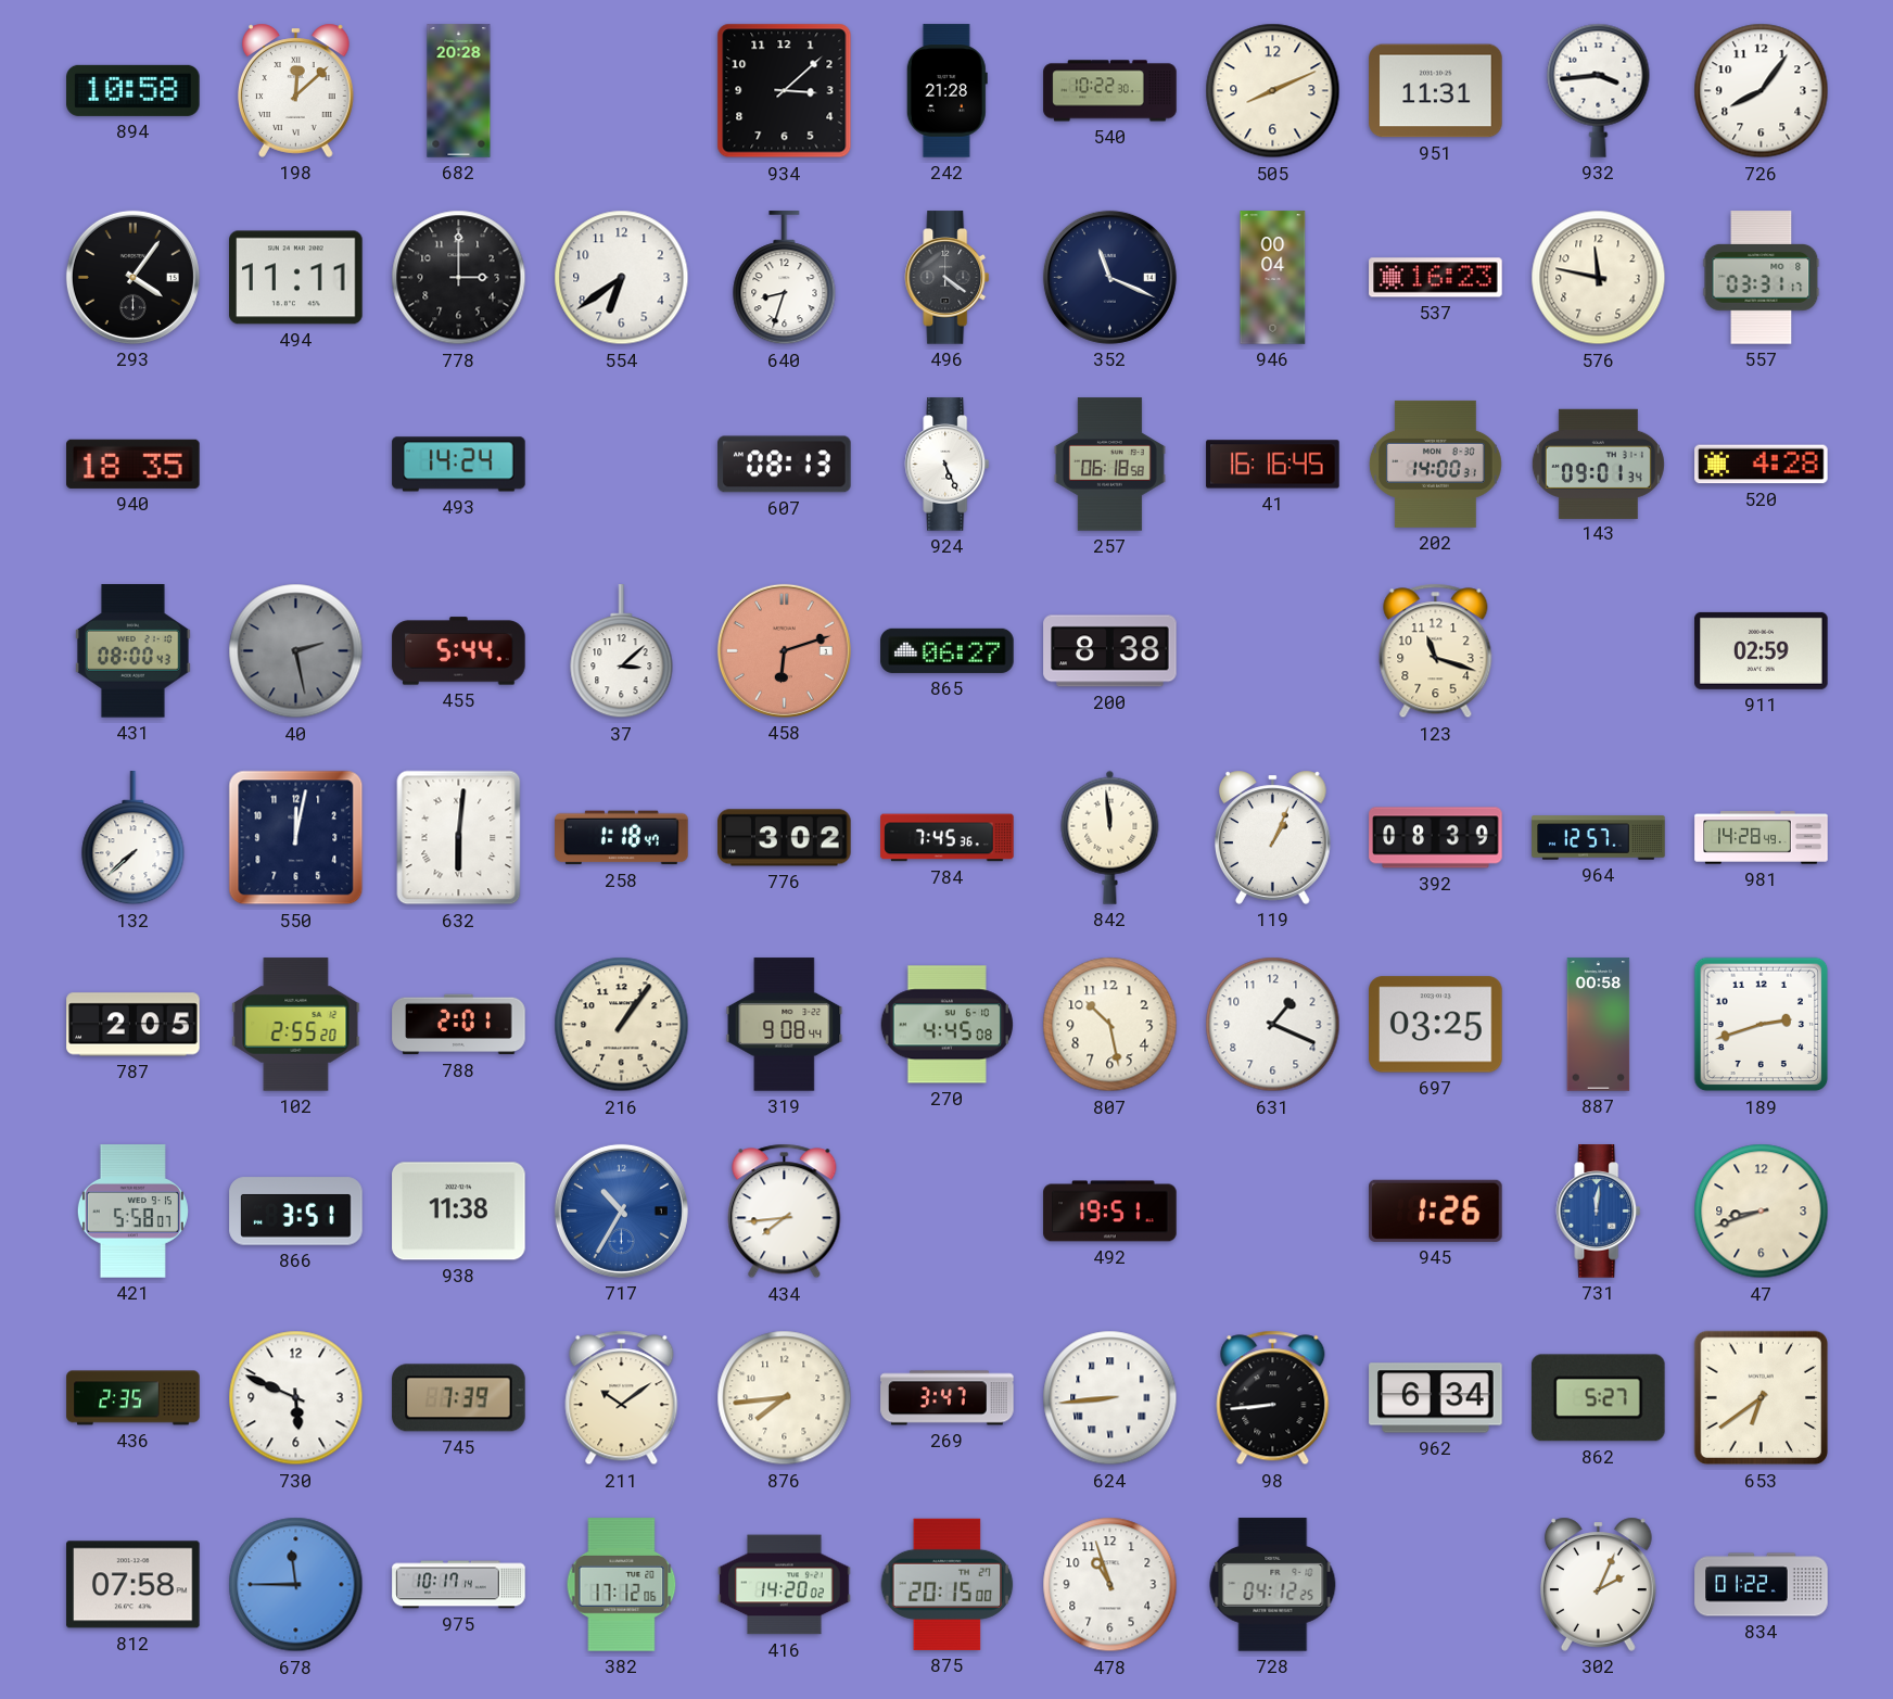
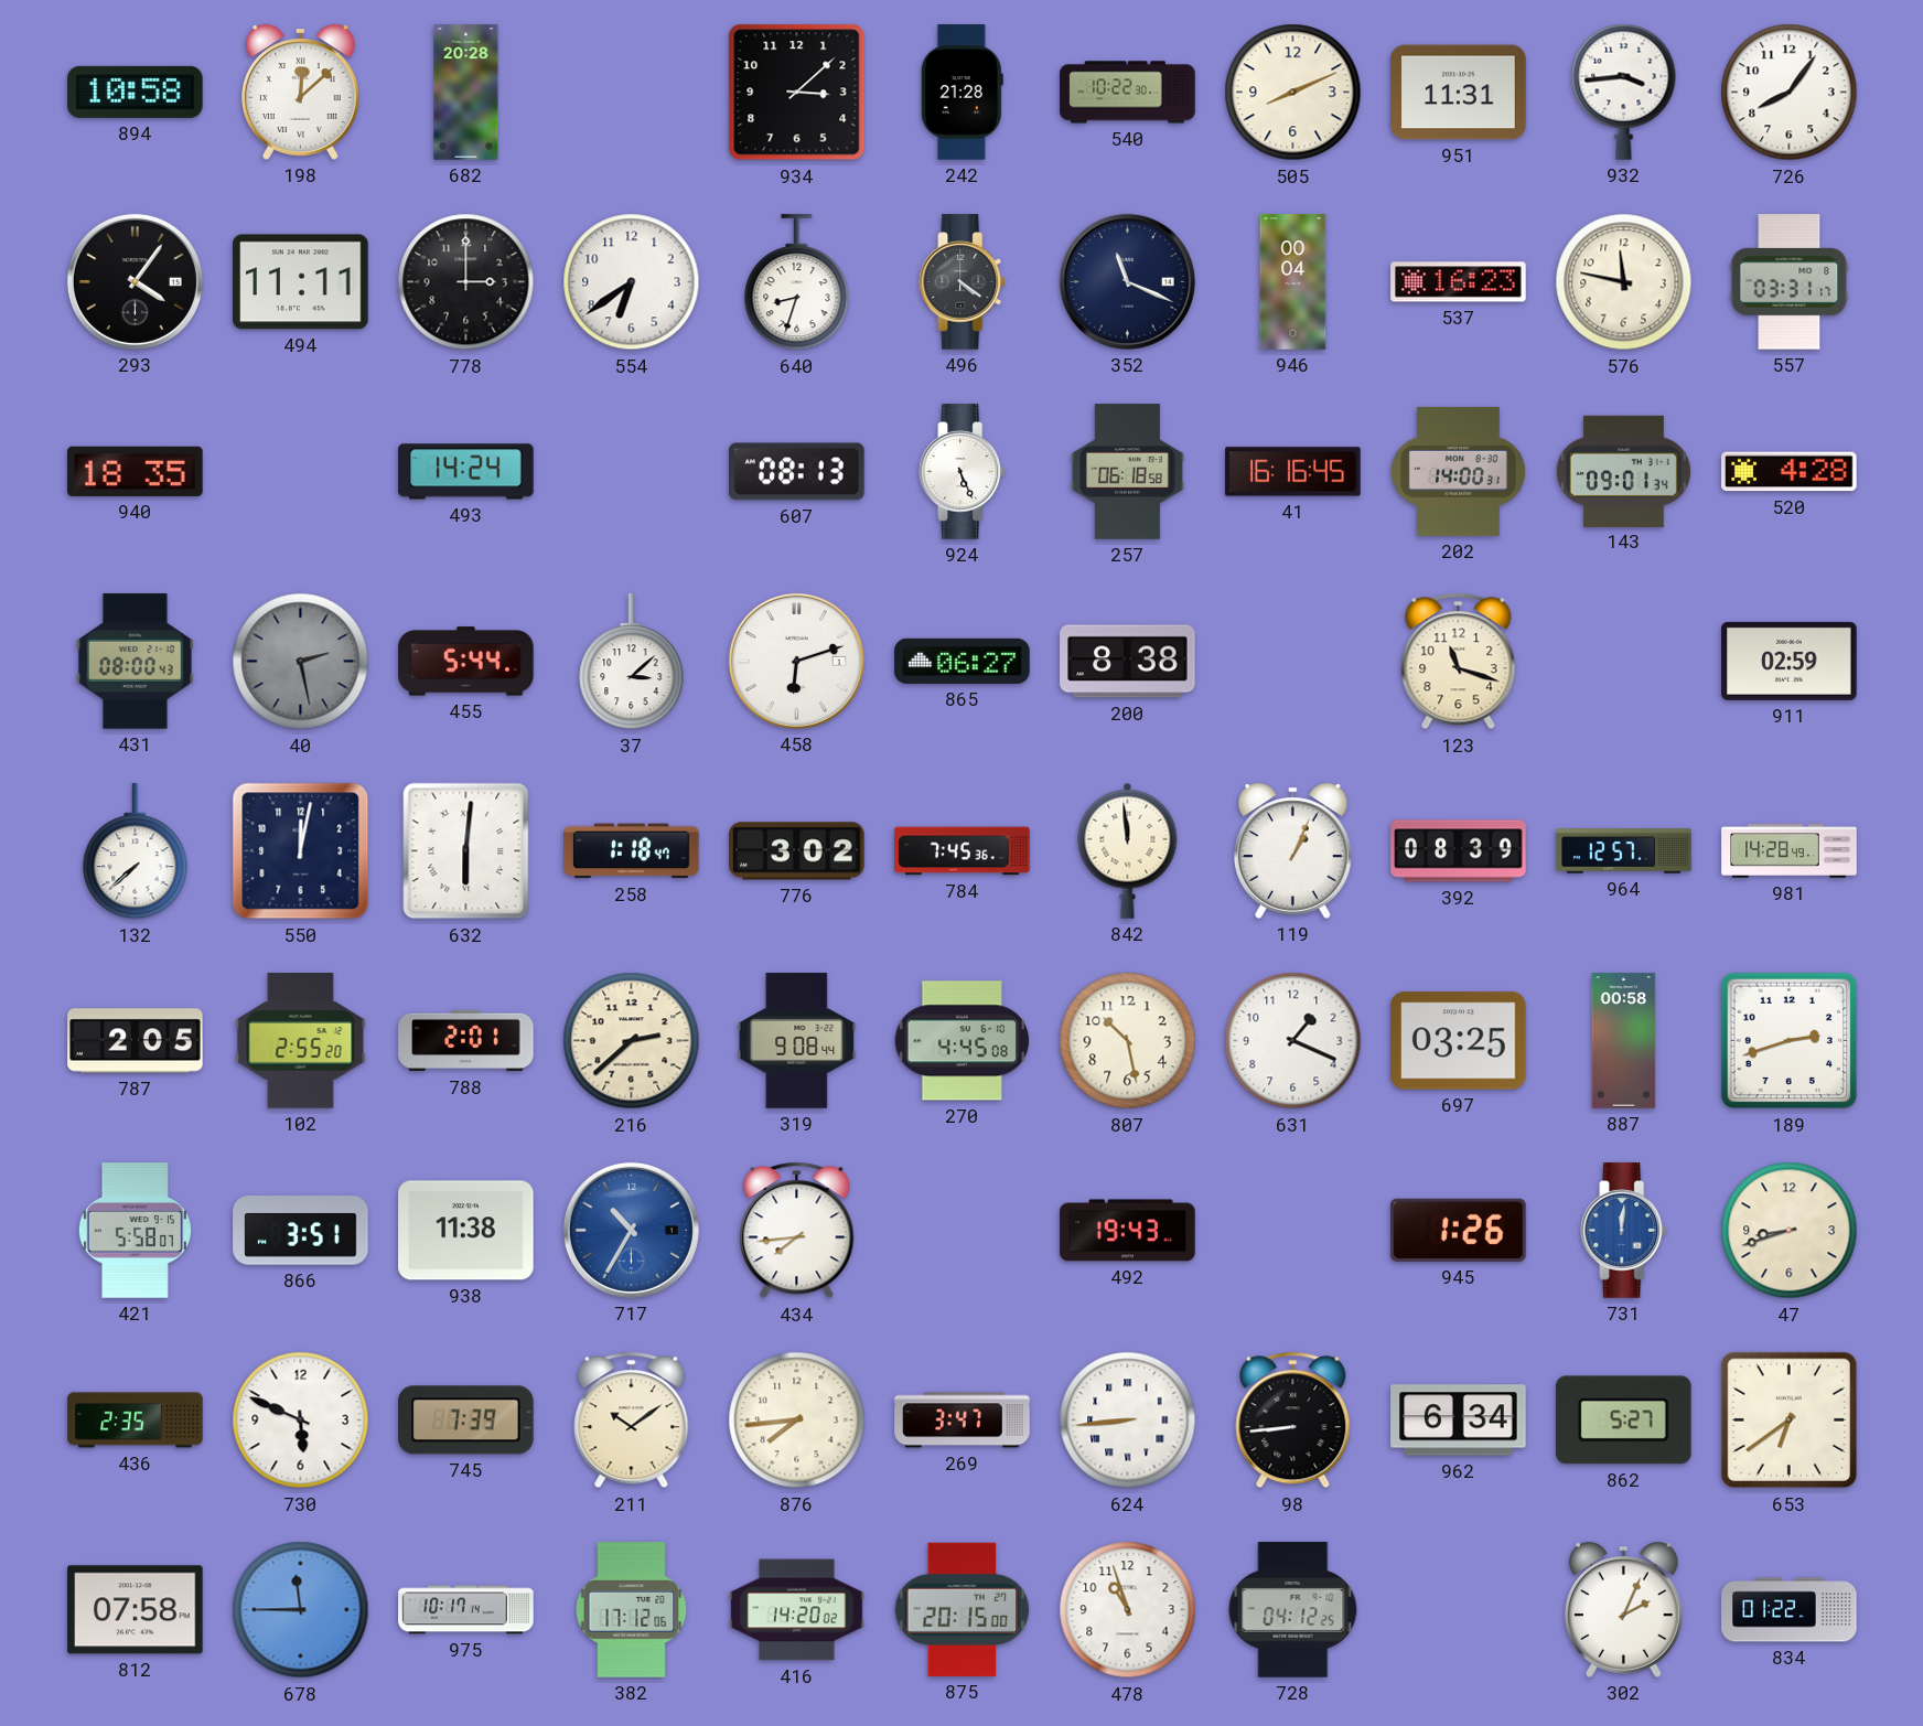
458 dial: salmon -> white
216: 1:06 -> 2:38
492: 19:51 -> 19:43
